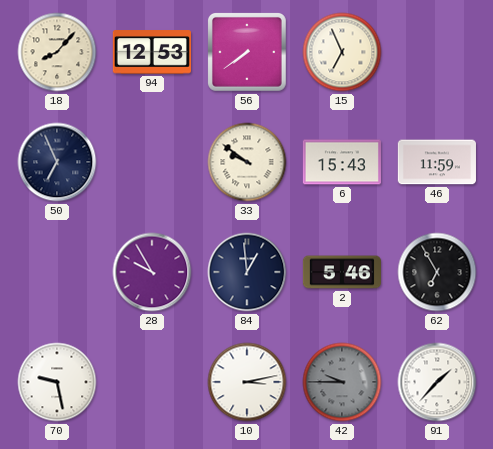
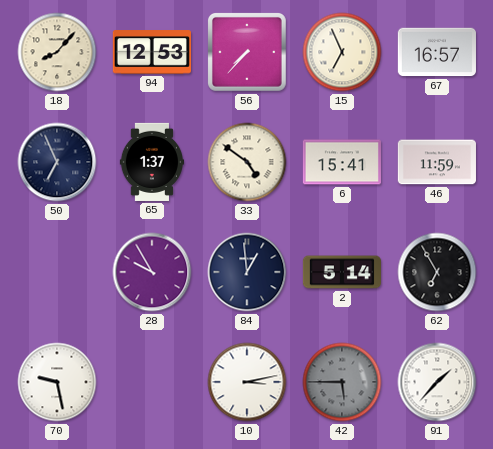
56: 7:39 -> 7:37
67: none -> 16:57
65: none -> 1:37
33: 9:51 -> 4:51
6: 15:43 -> 15:41
2: 5:46 -> 5:14
42: 9:45 -> 5:45
